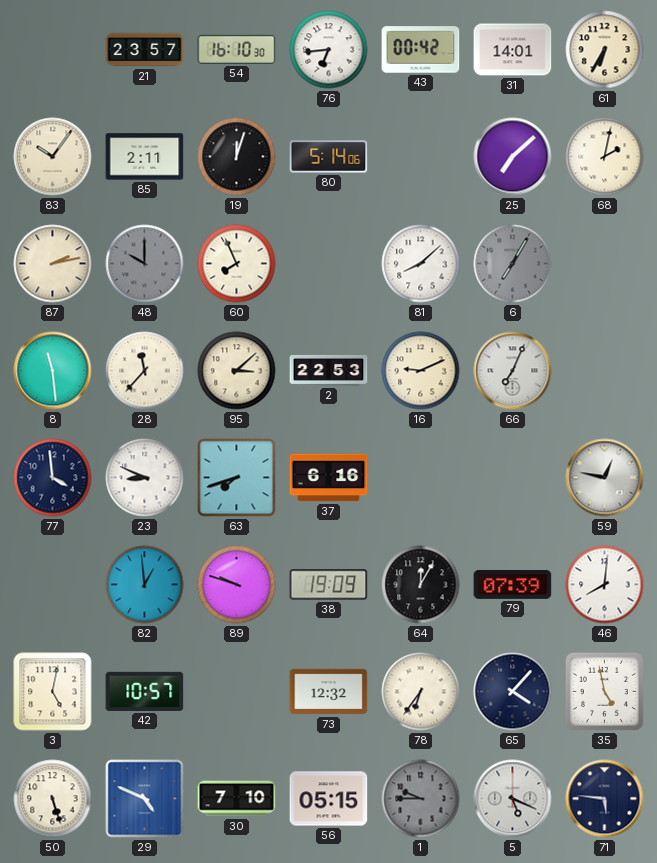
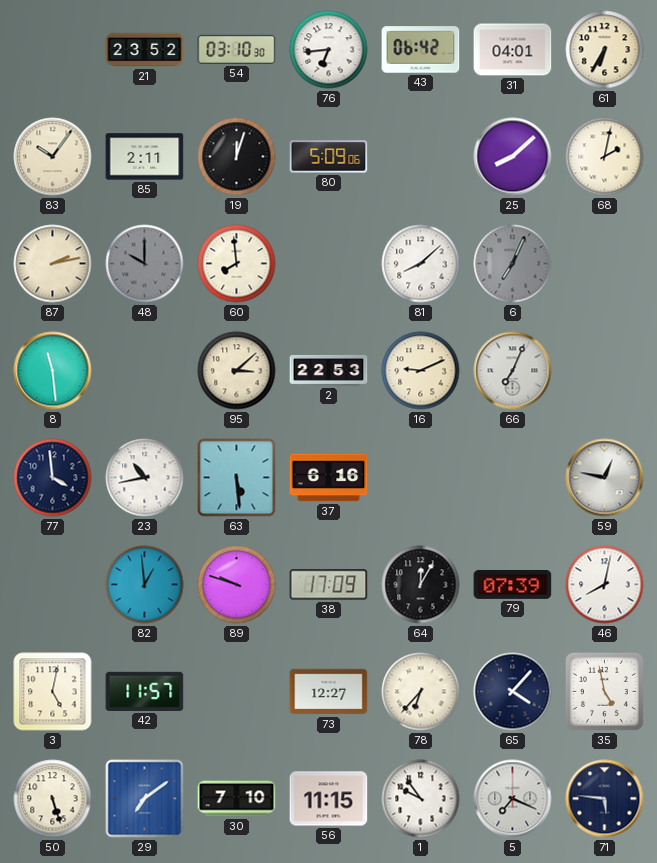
21: 23:57 -> 23:52
54: 16:10 -> 03:10
43: 00:42 -> 06:42
31: 14:01 -> 04:01
80: 5:14 -> 5:09
25: 7:08 -> 8:08
60: 7:56 -> 7:59
6: 7:05 -> 7:04
28: 11:37 -> none
23: 8:49 -> 10:43
63: 7:42 -> 5:29
38: 19:09 -> 17:09
46: 8:01 -> 8:02
42: 10:57 -> 11:57
73: 12:32 -> 12:27
78: 6:36 -> 6:37
29: 4:49 -> 7:09
56: 05:15 -> 11:15
1: 9:45 -> 9:54
1 dial: grey -> white
5: 5:19 -> 7:19
